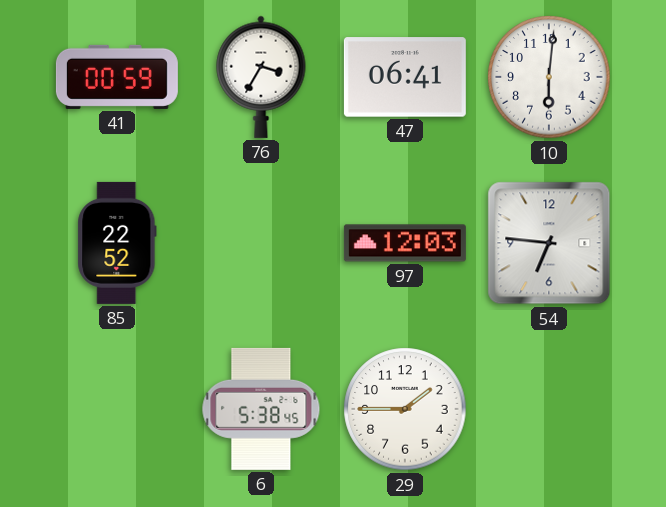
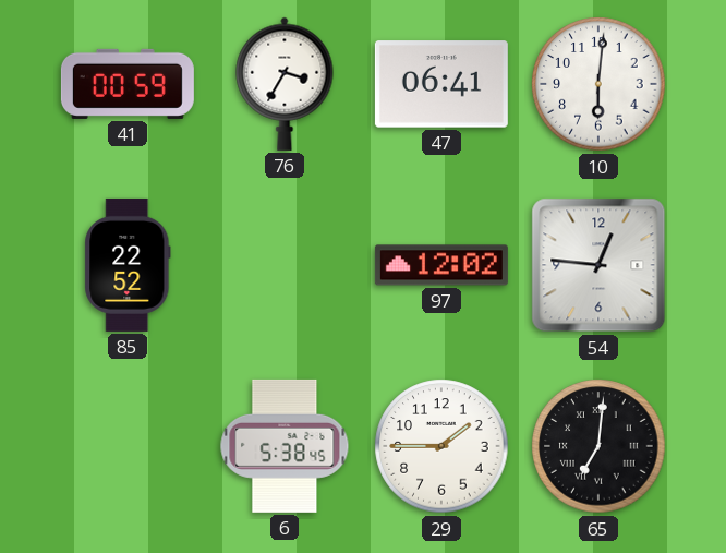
97: 12:03 -> 12:02
54: 6:46 -> 12:46
65: none -> 7:01
